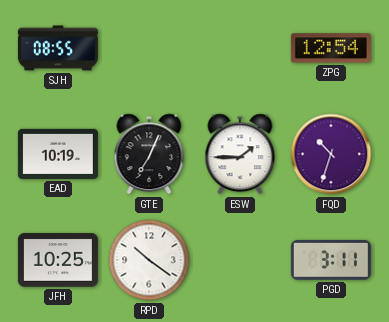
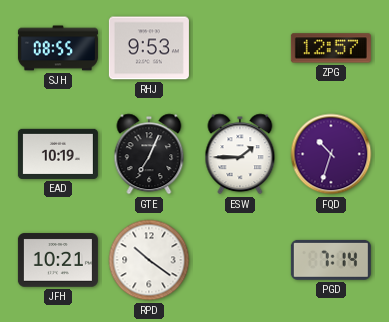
RHJ: none -> 9:53
ZPG: 12:54 -> 12:57
JFH: 10:25 -> 10:21
PGD: 3:11 -> 7:14
